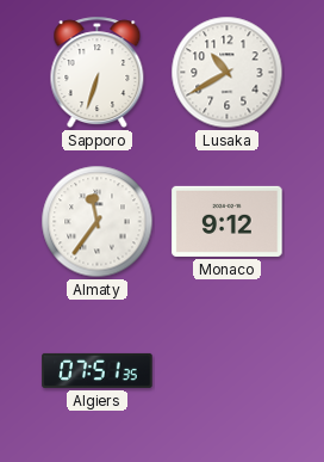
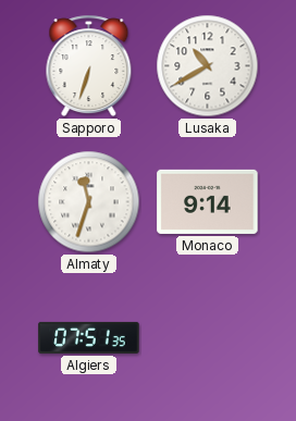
Almaty: 11:36 -> 11:33
Monaco: 9:12 -> 9:14
